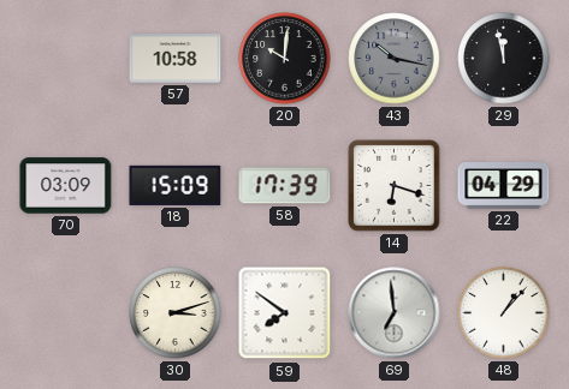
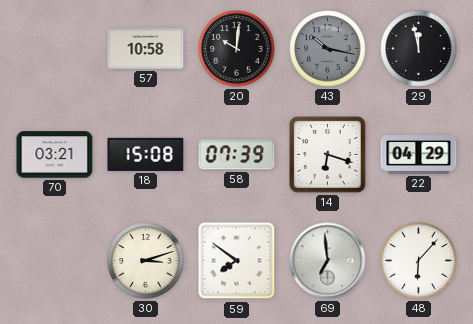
70: 03:09 -> 03:21
18: 15:09 -> 15:08
58: 17:39 -> 07:39
48: 1:07 -> 6:07
